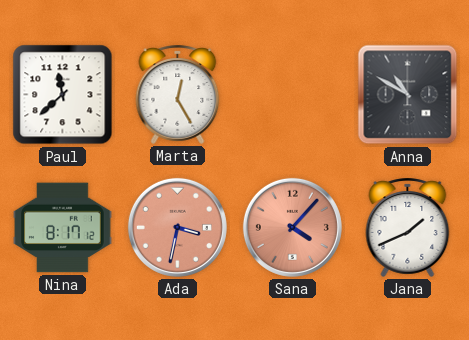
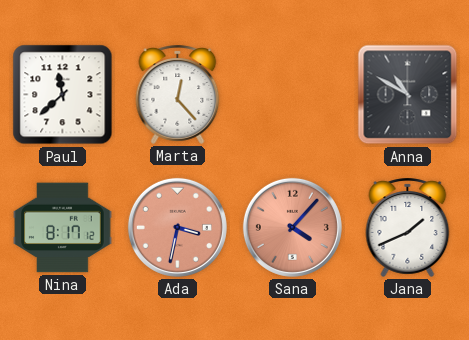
Marta: 12:25 -> 12:23
